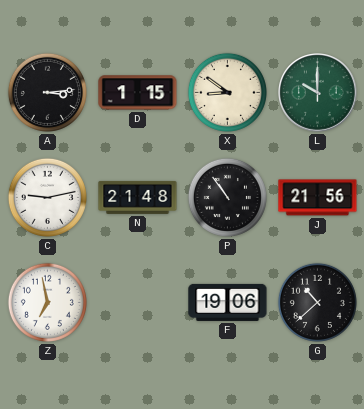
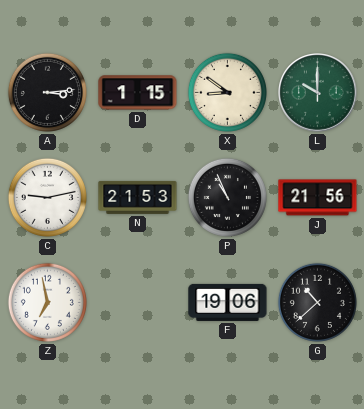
N: 21:48 -> 21:53
P: 10:54 -> 10:56
